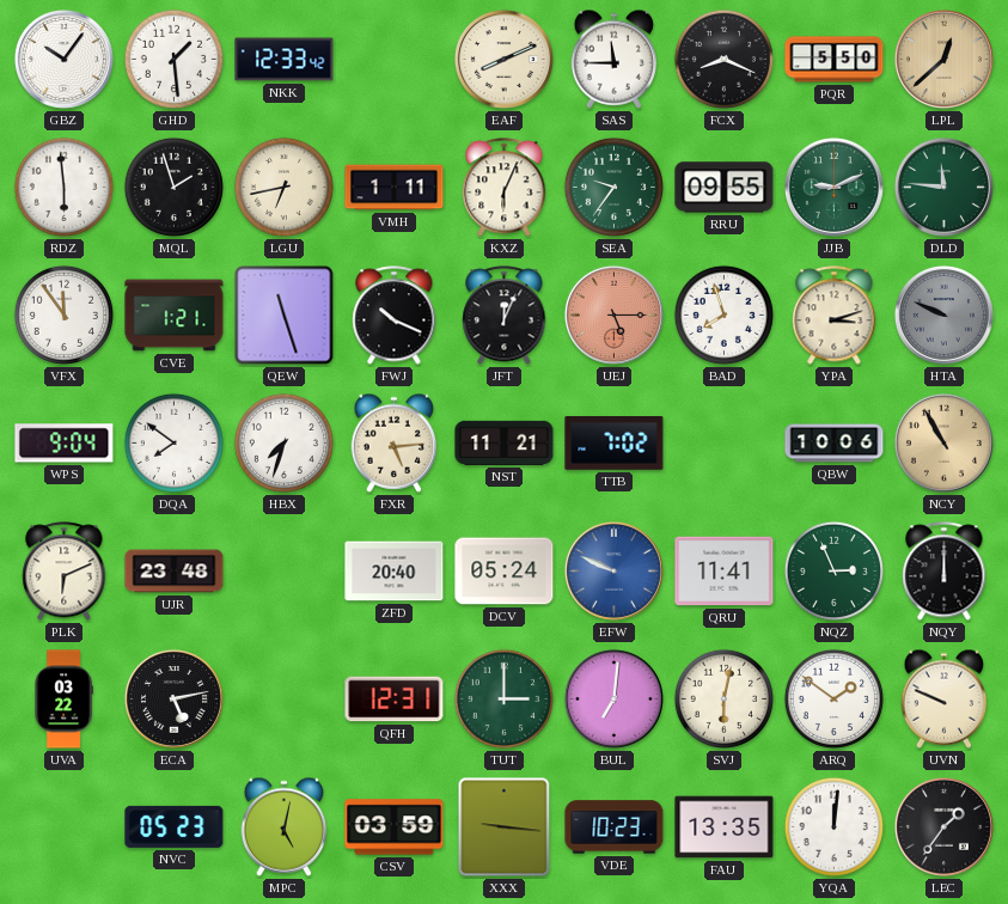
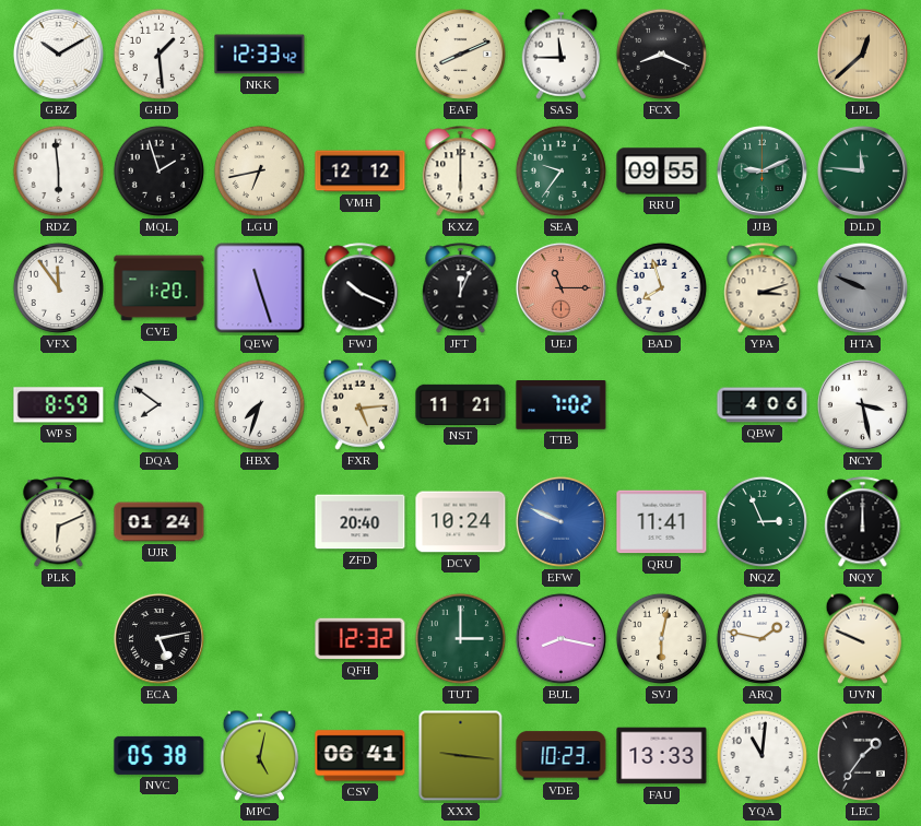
GBZ: 10:06 -> 10:10
PQR: 5:50 -> none
VMH: 1:11 -> 12:12
KXZ: 6:04 -> 6:00
CVE: 1:21 -> 1:20
UEJ: 5:15 -> 11:15
WPS: 9:04 -> 8:59
QBW: 10:06 -> 4:06
NCY: 10:55 -> 3:28
NCY dial: champagne -> white
UJR: 23:48 -> 01:24
DCV: 05:24 -> 10:24
UVA: 03:22 -> none
QFH: 12:31 -> 12:32
BUL: 7:01 -> 8:17
ARQ: 1:51 -> 1:47
NVC: 05:23 -> 05:38
CSV: 03:59 -> 06:41
FAU: 13:35 -> 13:33
YQA: 12:01 -> 11:01
